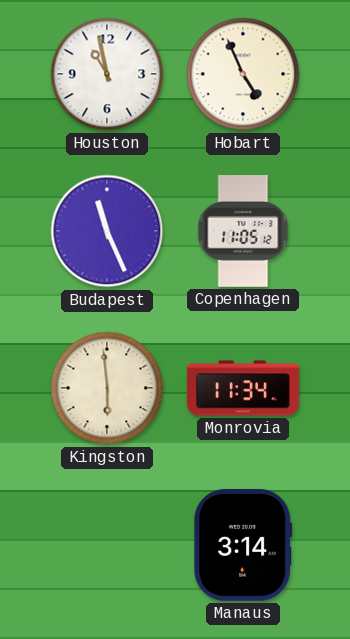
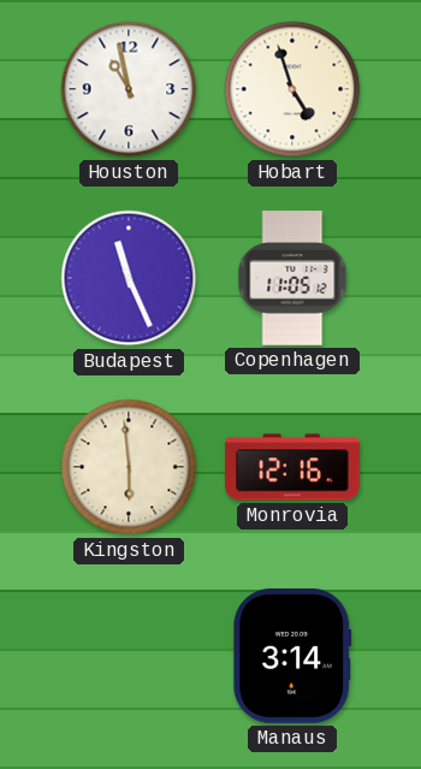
Hobart: 4:56 -> 4:57
Monrovia: 11:34 -> 12:16
